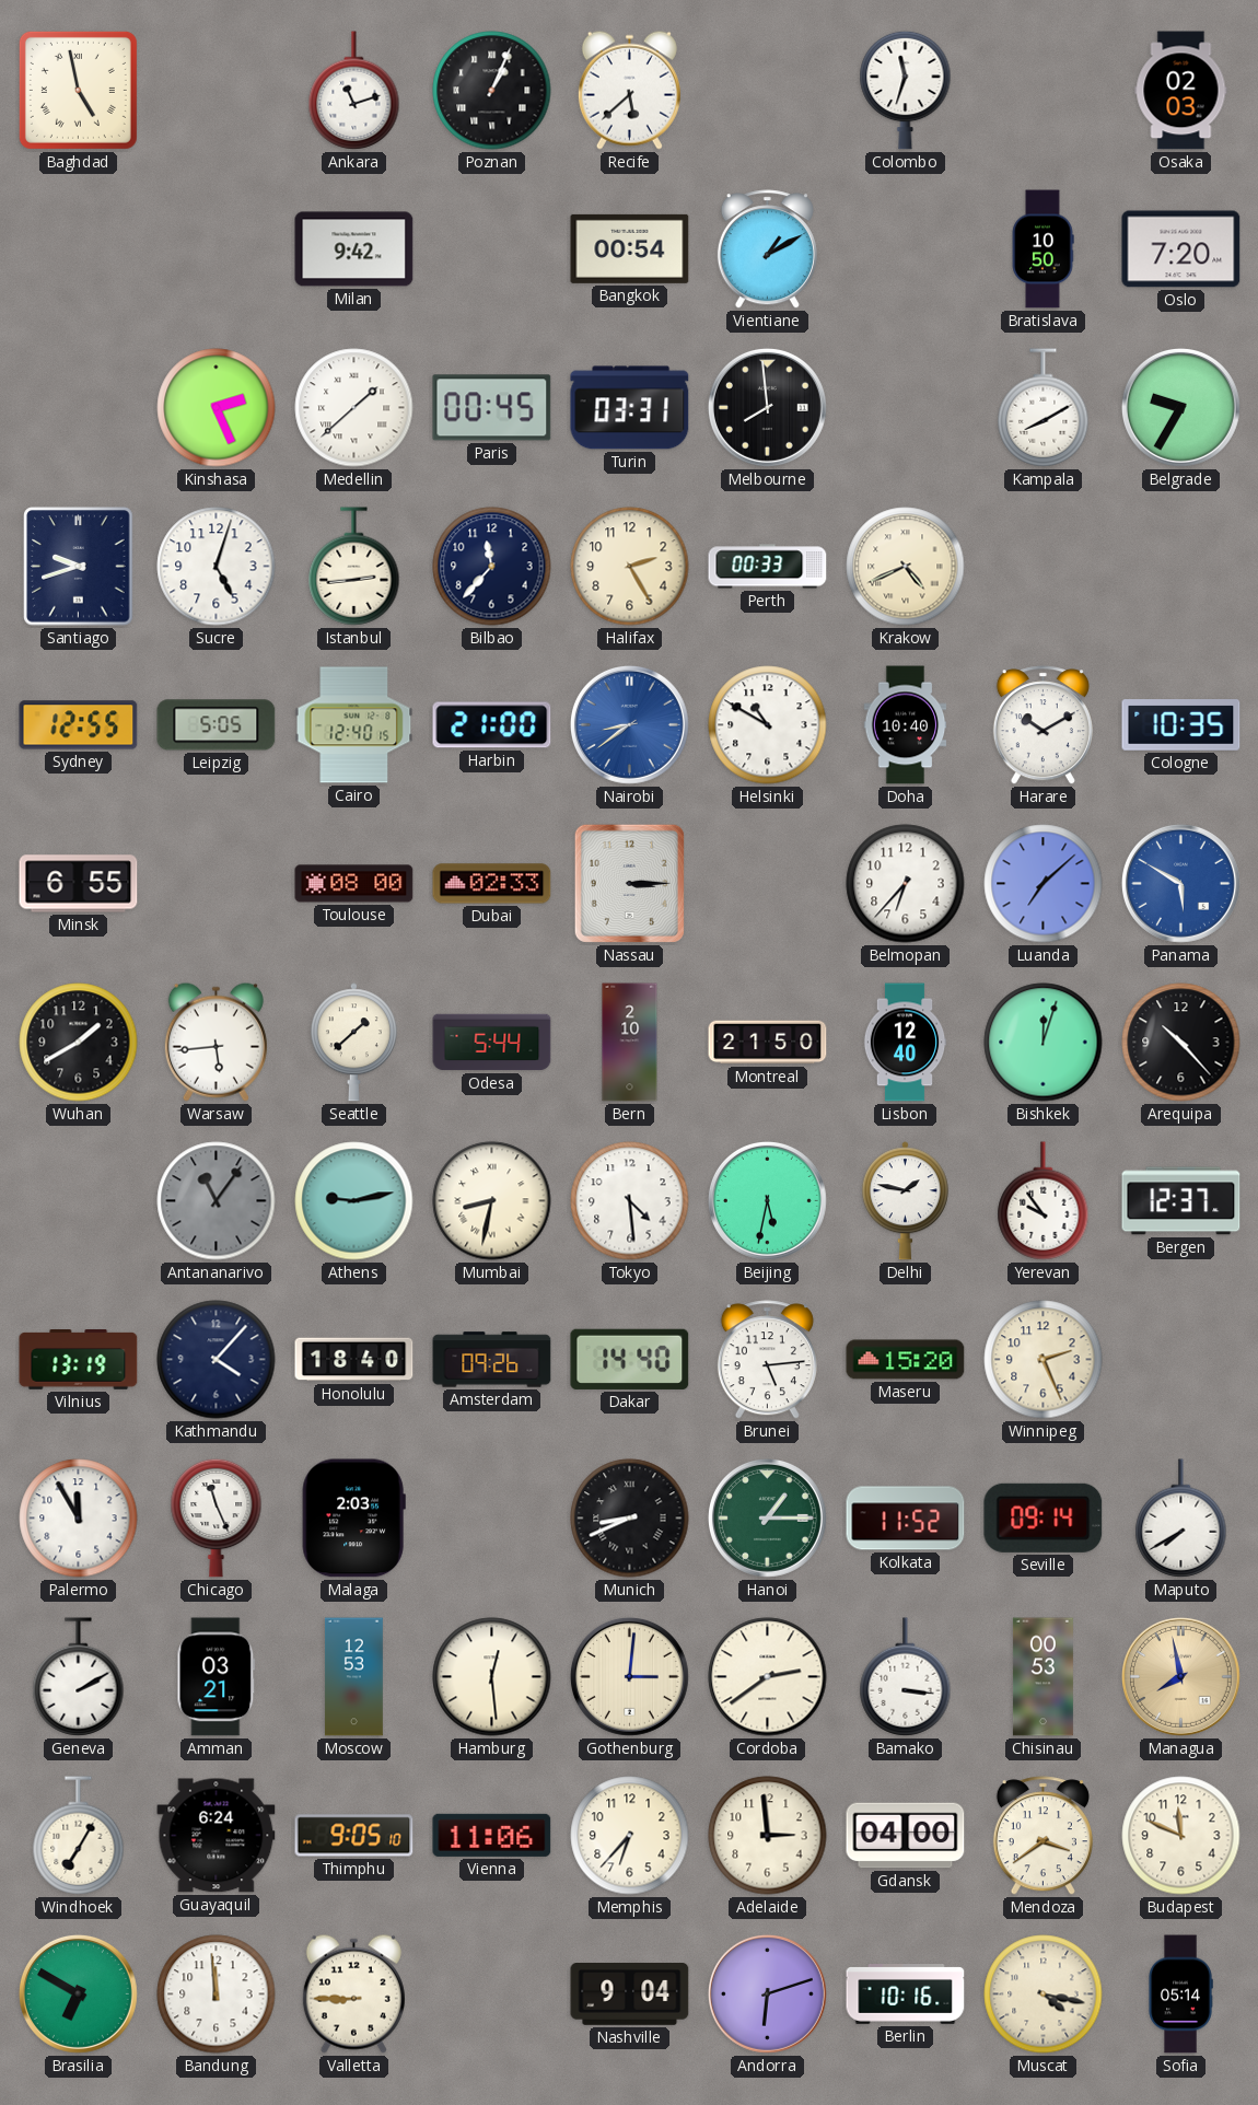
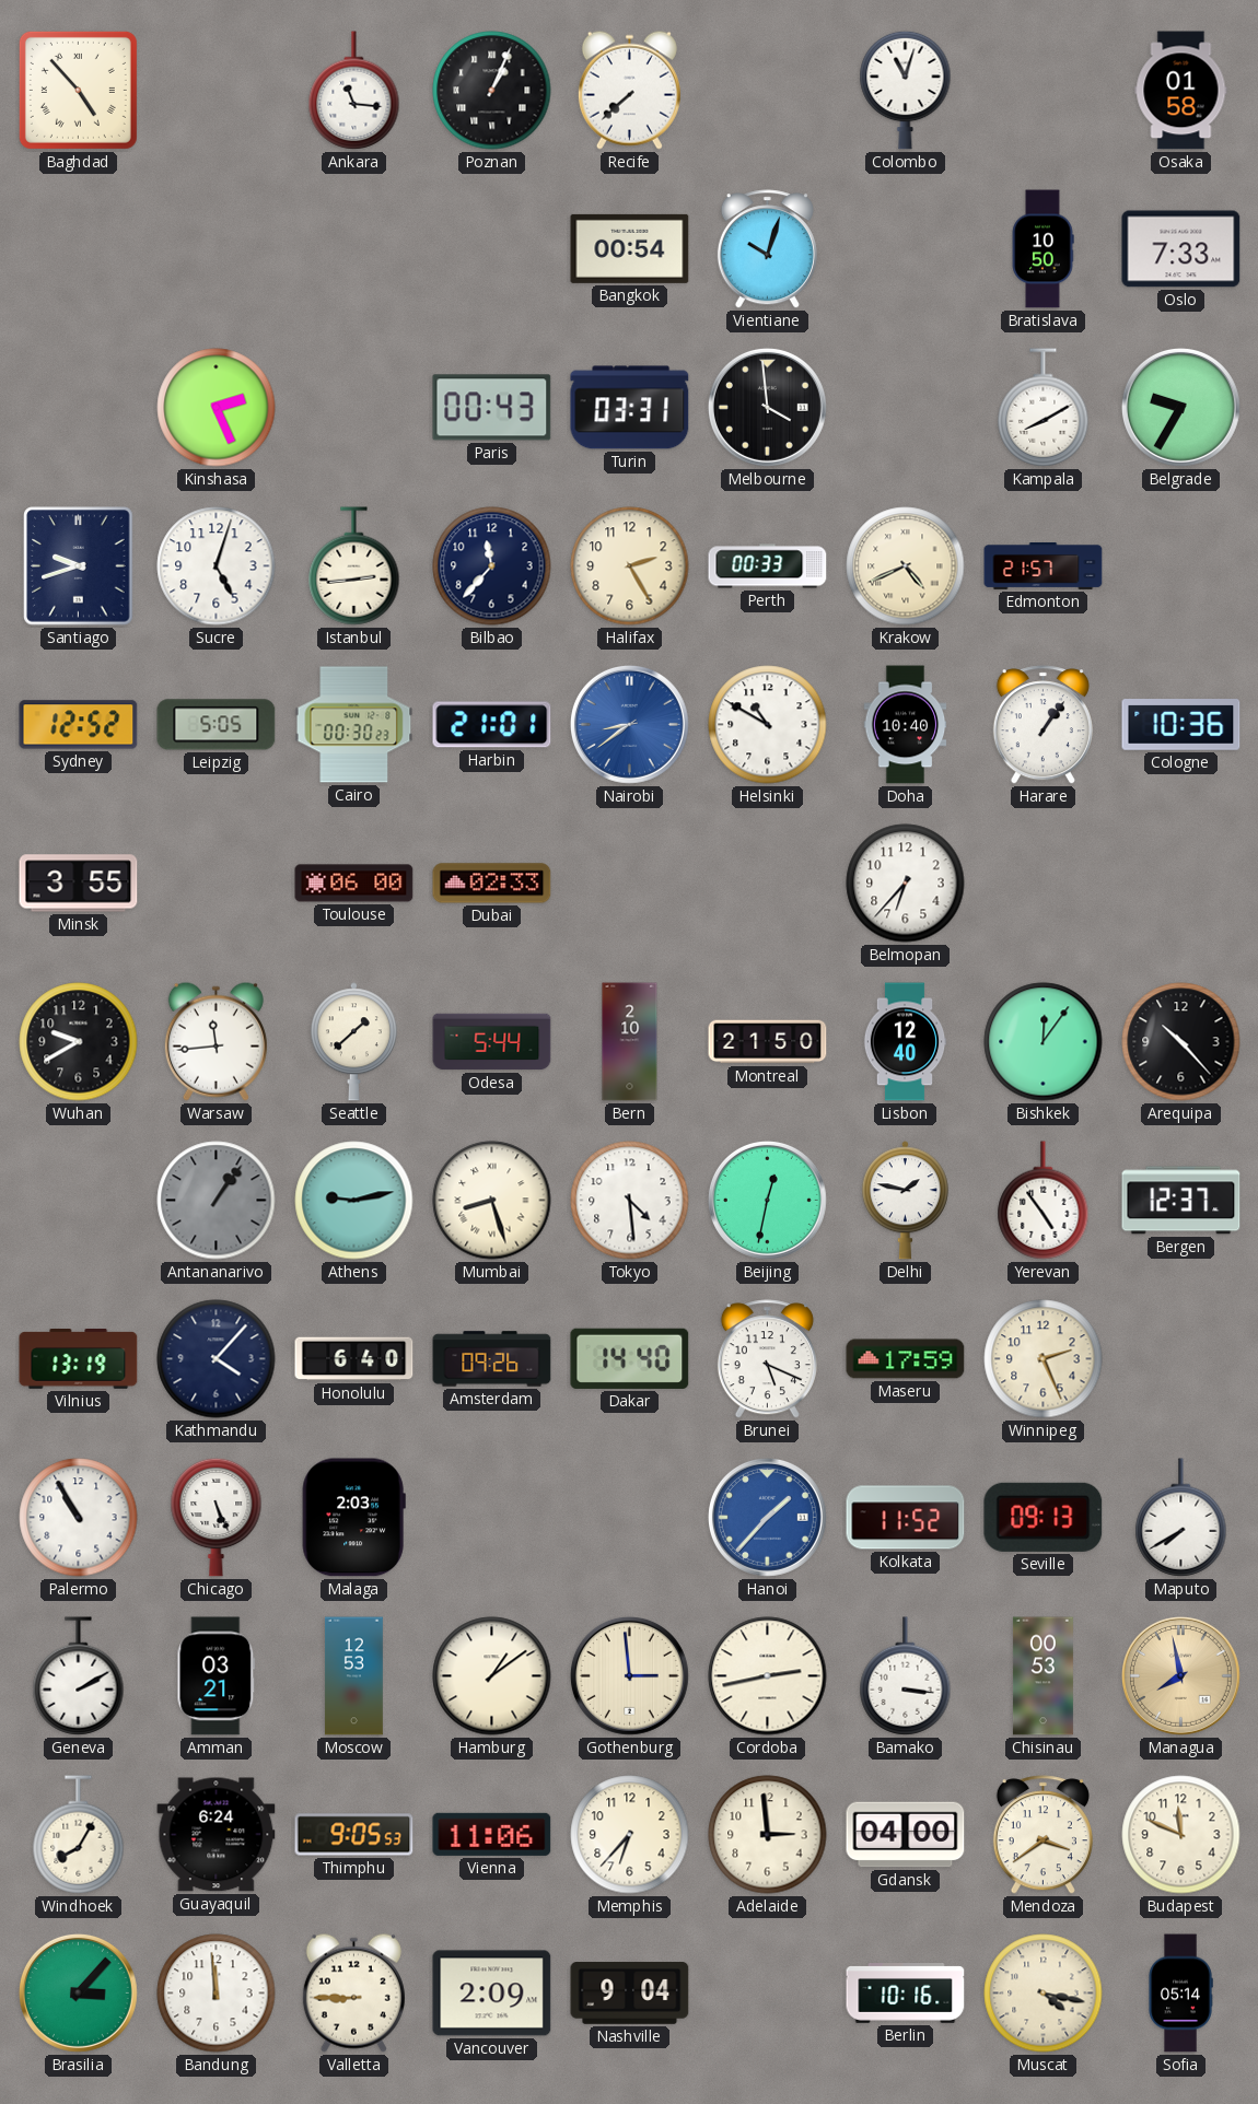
Baghdad: 4:58 -> 4:53
Ankara: 11:12 -> 11:16
Recife: 5:38 -> 7:38
Colombo: 11:33 -> 11:03
Osaka: 02:03 -> 01:58
Milan: 9:42 -> none
Vientiane: 1:10 -> 10:03
Oslo: 7:20 -> 7:33
Medellin: 1:38 -> none
Paris: 00:45 -> 00:43
Melbourne: 7:59 -> 3:59
Edmonton: none -> 21:57
Sydney: 12:55 -> 12:52
Cairo: 12:40 -> 00:30
Harbin: 21:00 -> 21:01
Harare: 10:10 -> 1:06
Cologne: 10:35 -> 10:36
Minsk: 6:55 -> 3:55
Toulouse: 08:00 -> 06:00
Nassau: 3:15 -> none
Luanda: 7:08 -> none
Panama: 5:50 -> none
Wuhan: 1:40 -> 9:40
Warsaw: 5:44 -> 11:44
Bishkek: 12:03 -> 12:06
Antananarivo: 11:06 -> 1:06
Mumbai: 8:32 -> 8:27
Beijing: 5:32 -> 12:32
Yerevan: 9:54 -> 4:54
Honolulu: 18:40 -> 6:40
Brunei: 5:14 -> 5:19
Maseru: 15:20 -> 17:59
Palermo: 11:55 -> 10:55
Chicago: 11:26 -> 5:26
Munich: 8:41 -> none
Hanoi: 1:15 -> 1:37
Hanoi dial: green -> blue
Seville: 09:14 -> 09:13
Hamburg: 12:29 -> 1:09
Gothenburg: 3:01 -> 2:59
Cordoba: 2:39 -> 2:43
Windhoek: 7:05 -> 8:05
Thimphu: 9:05:10 -> 9:05:53
Brasilia: 6:50 -> 3:07
Vancouver: none -> 2:09
Andorra: 6:12 -> none
